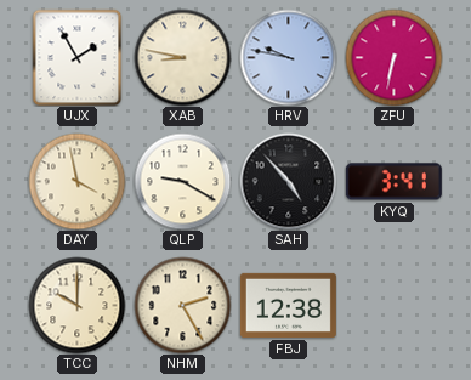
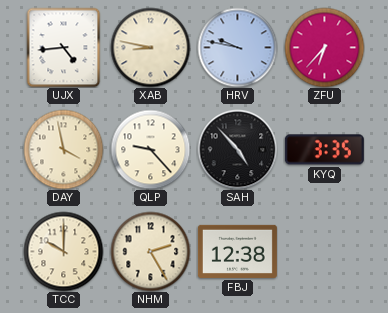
UJX: 1:55 -> 4:44
ZFU: 6:32 -> 6:37
QLP: 9:20 -> 9:23
KYQ: 3:41 -> 3:35
